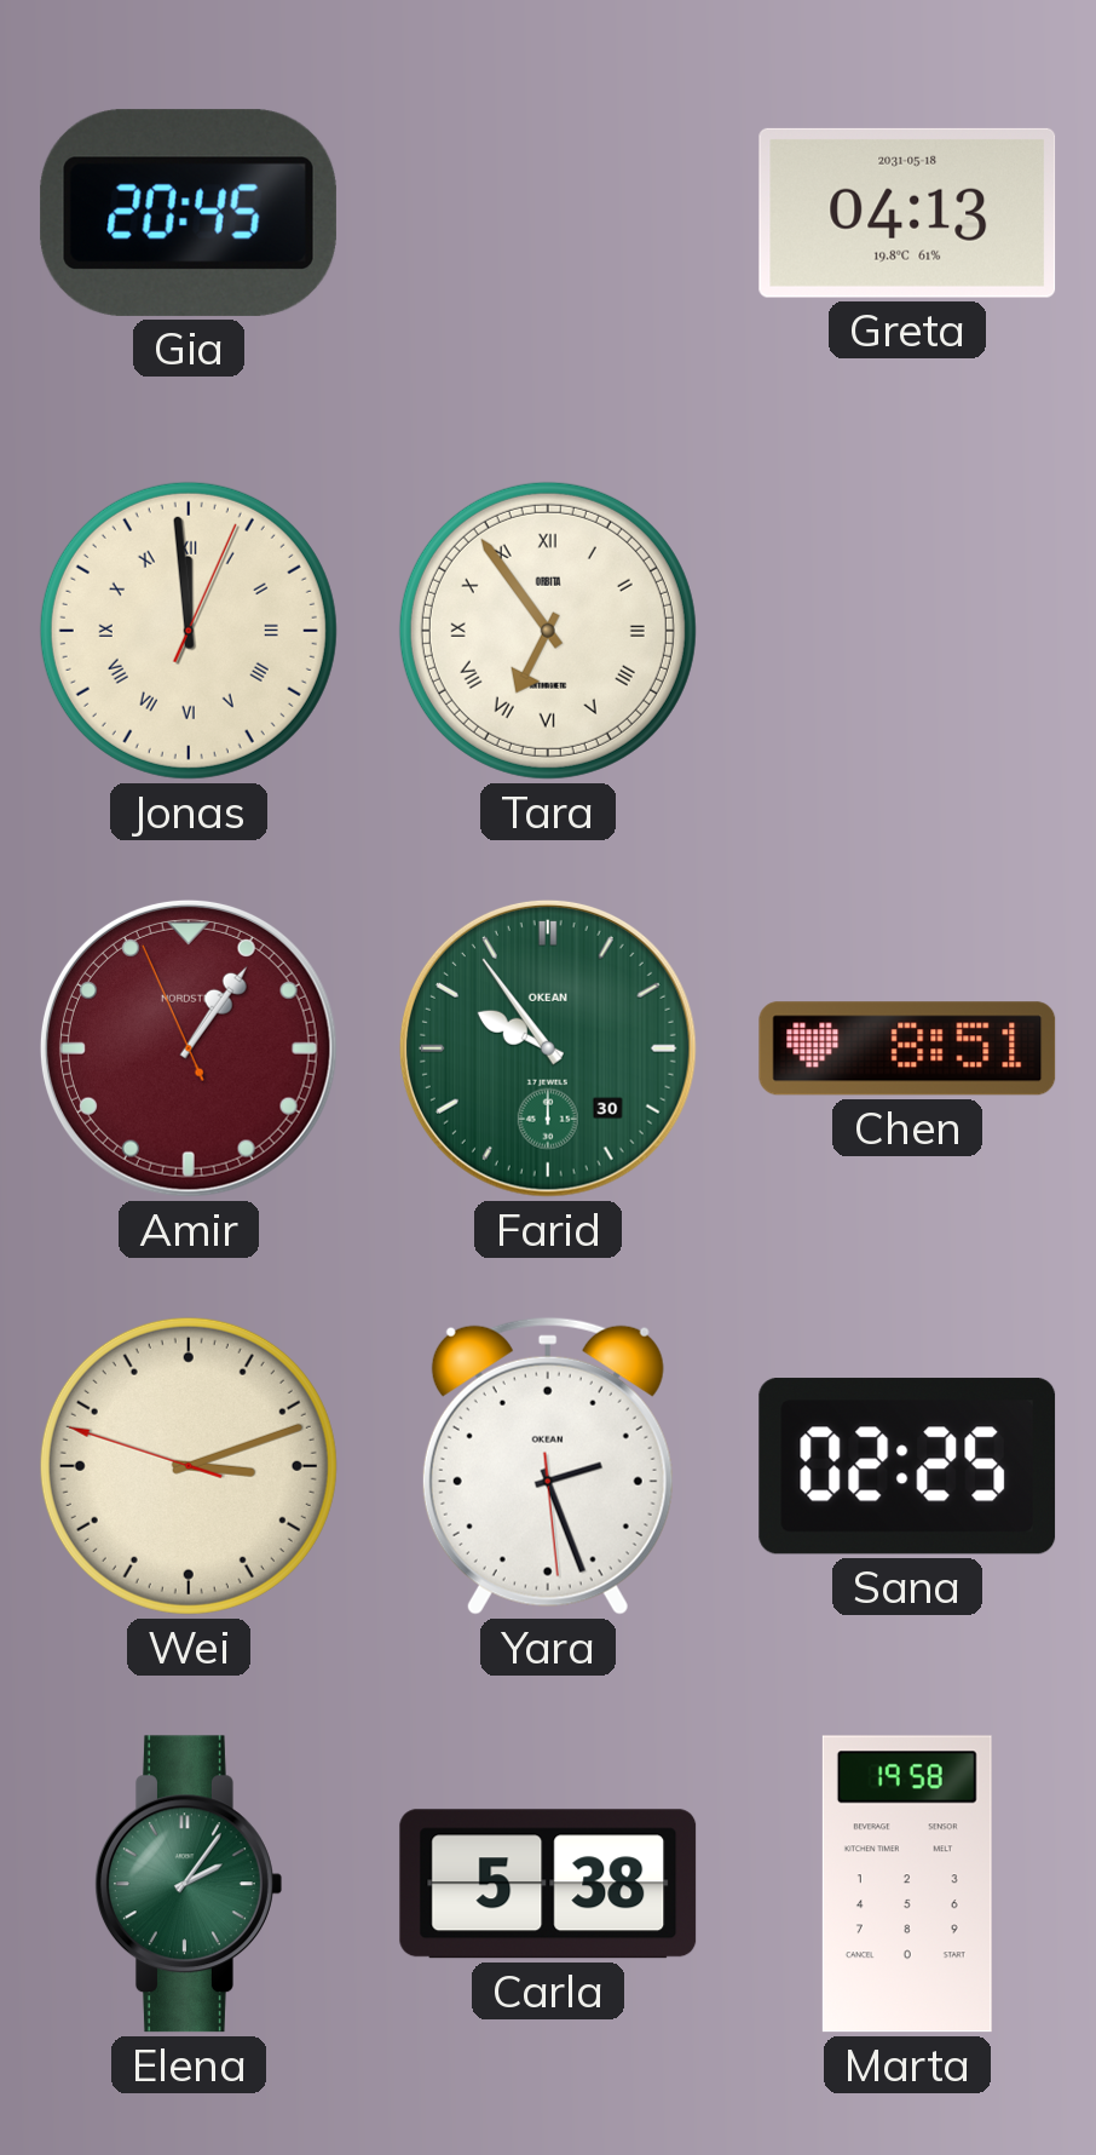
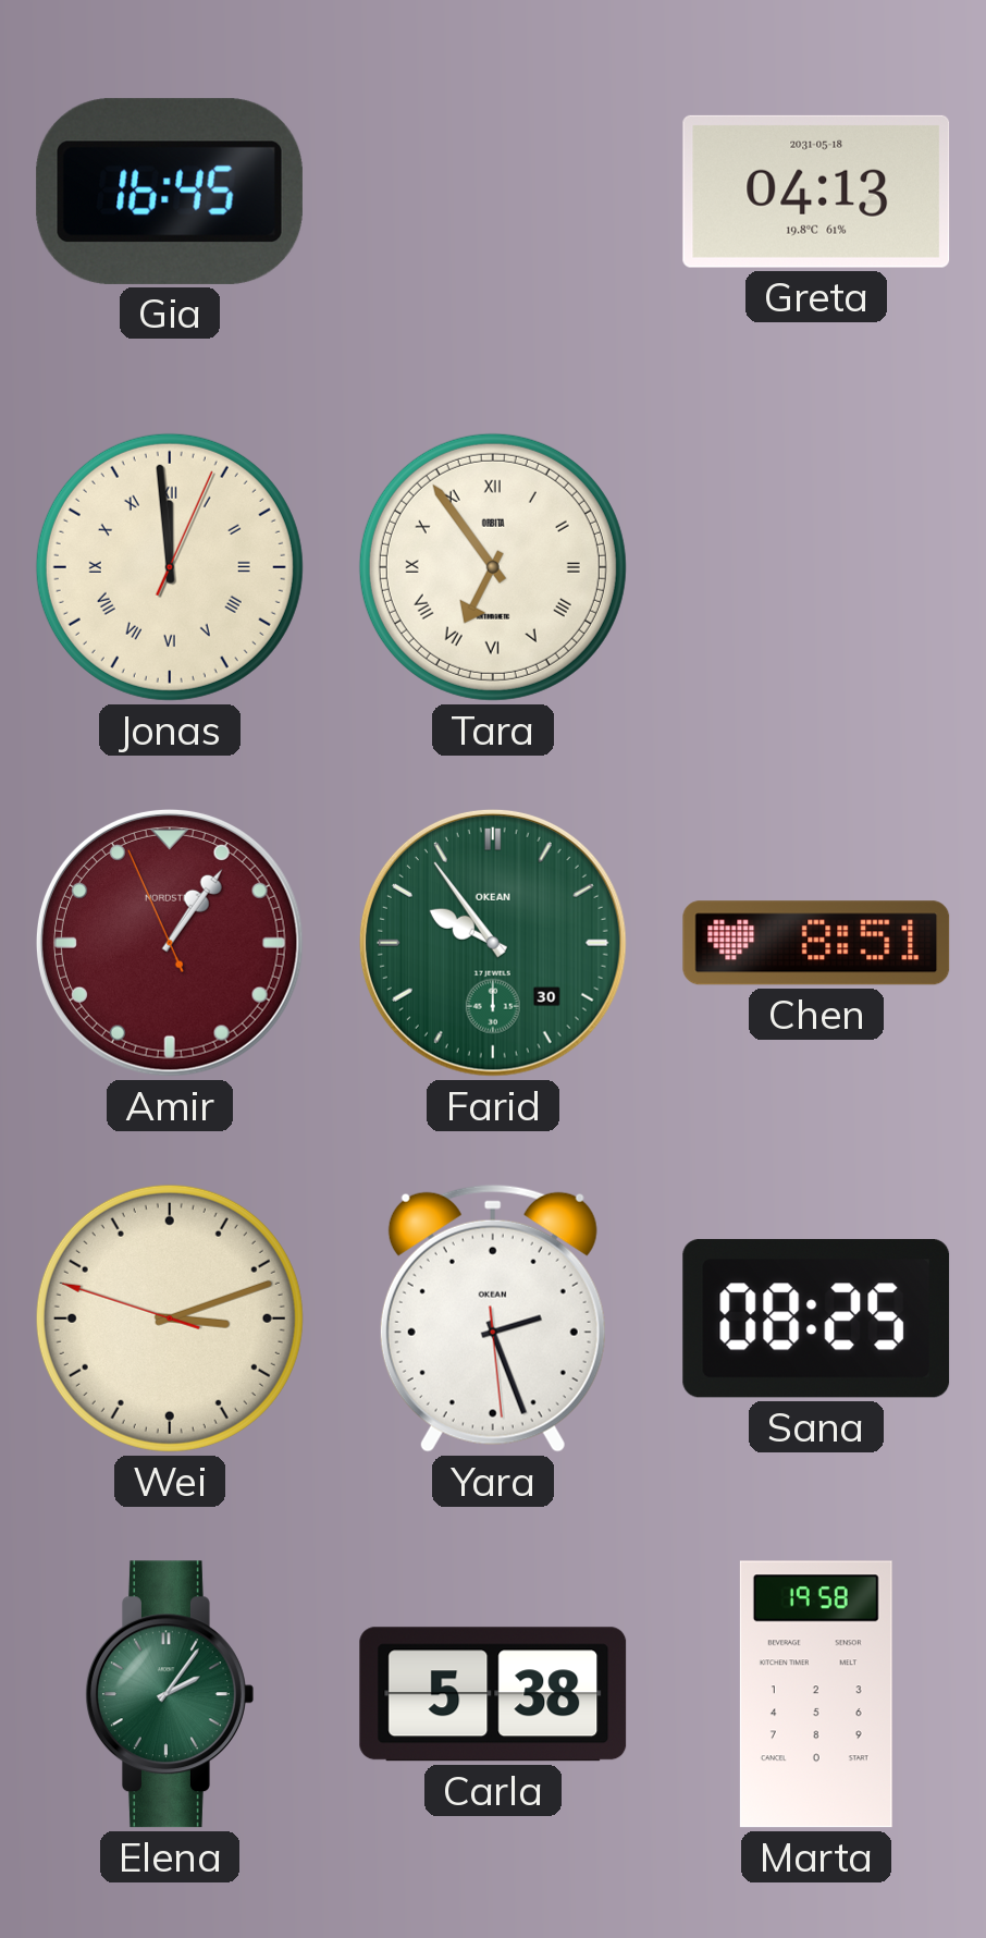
Gia: 20:45 -> 16:45
Sana: 02:25 -> 08:25
